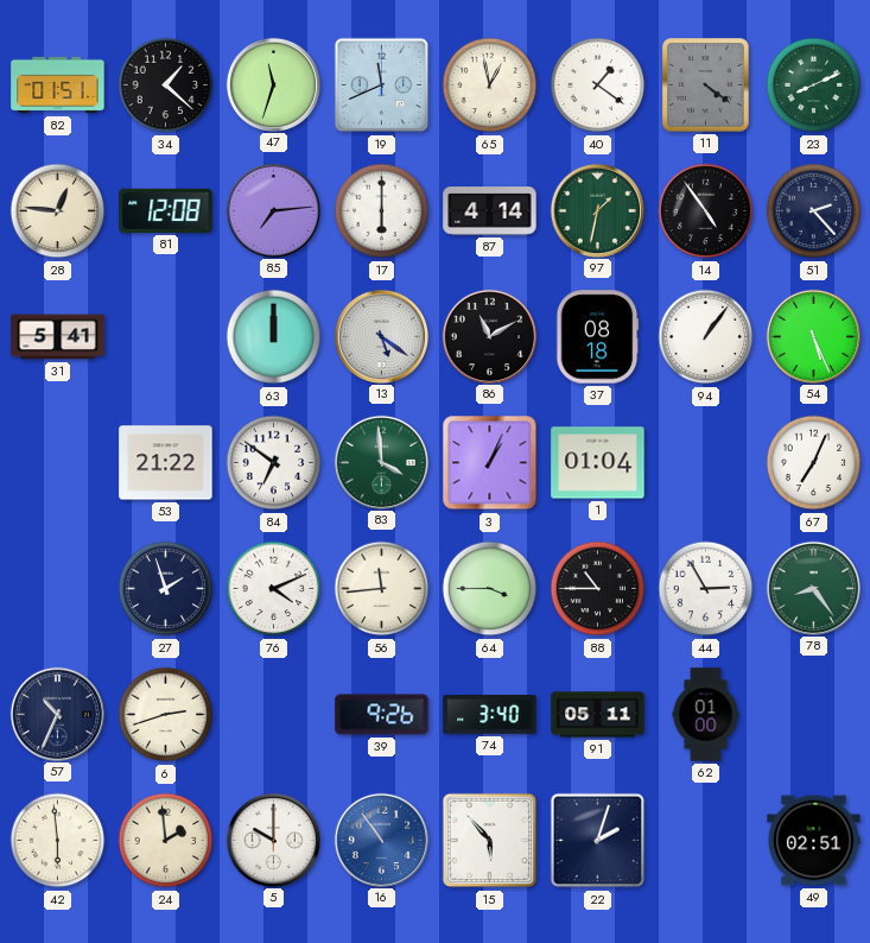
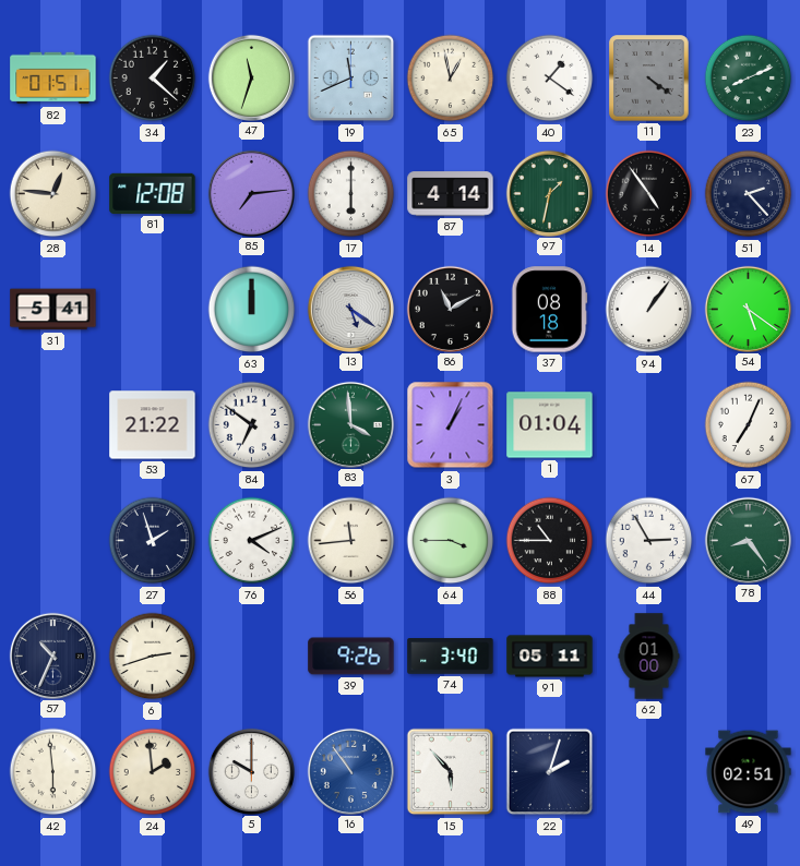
54: 5:26 -> 5:21
